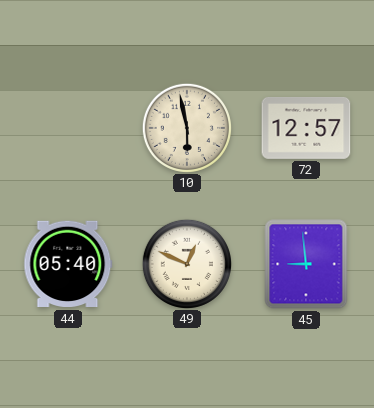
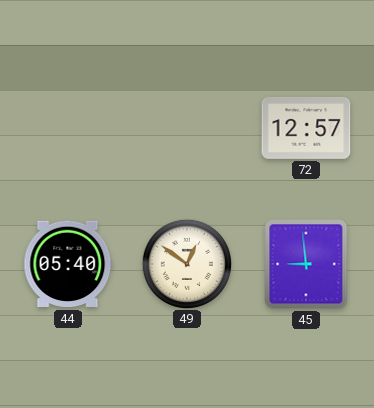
10: 5:58 -> none
49: 12:49 -> 12:51
